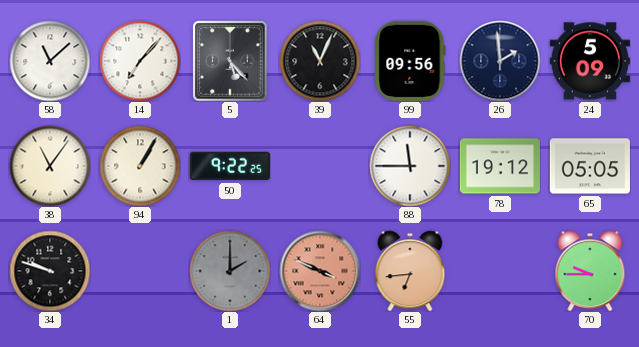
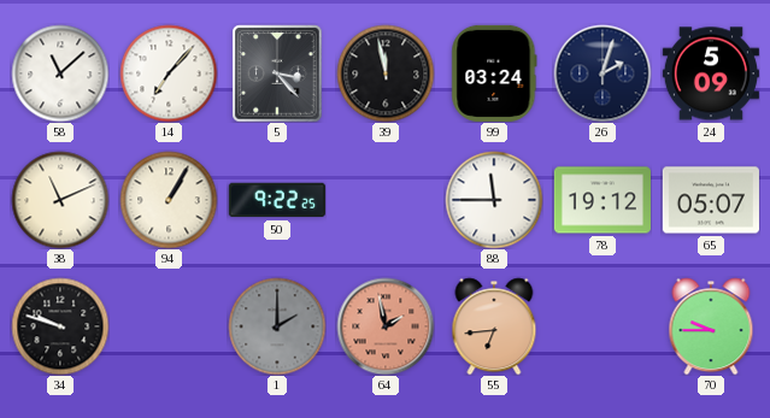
5: 5:23 -> 3:23
39: 11:04 -> 11:58
99: 09:56 -> 03:24
26: 1:59 -> 2:03
38: 11:06 -> 11:11
65: 05:05 -> 05:07
64: 3:49 -> 1:58
